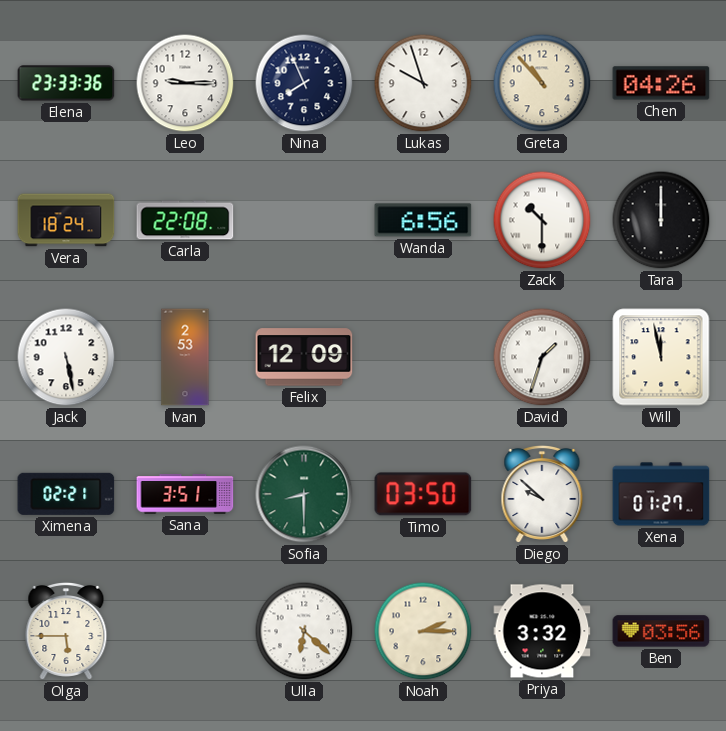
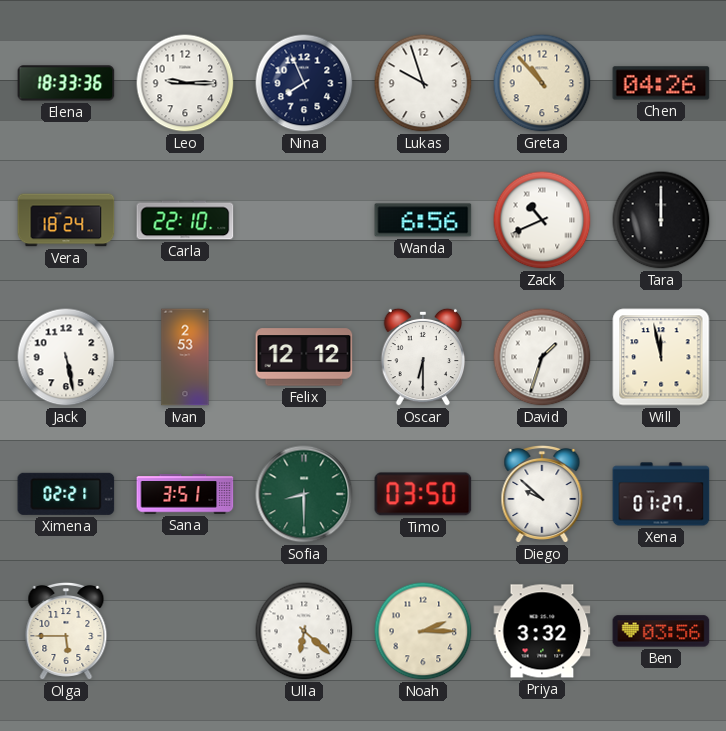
Elena: 23:33 -> 18:33
Carla: 22:08 -> 22:10
Zack: 10:30 -> 10:41
Felix: 12:09 -> 12:12
Oscar: none -> 6:30
